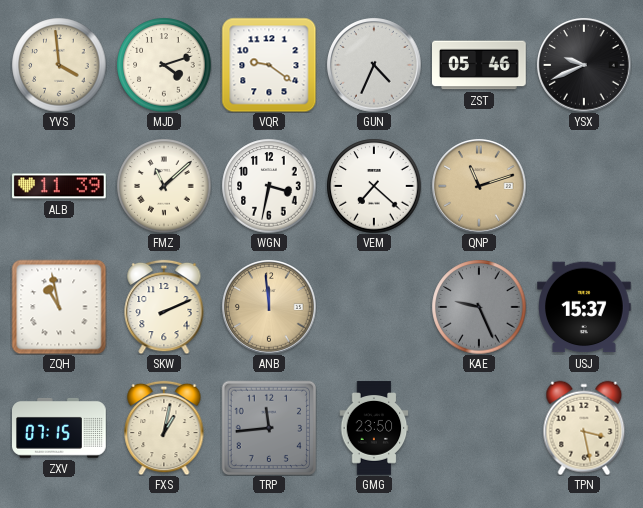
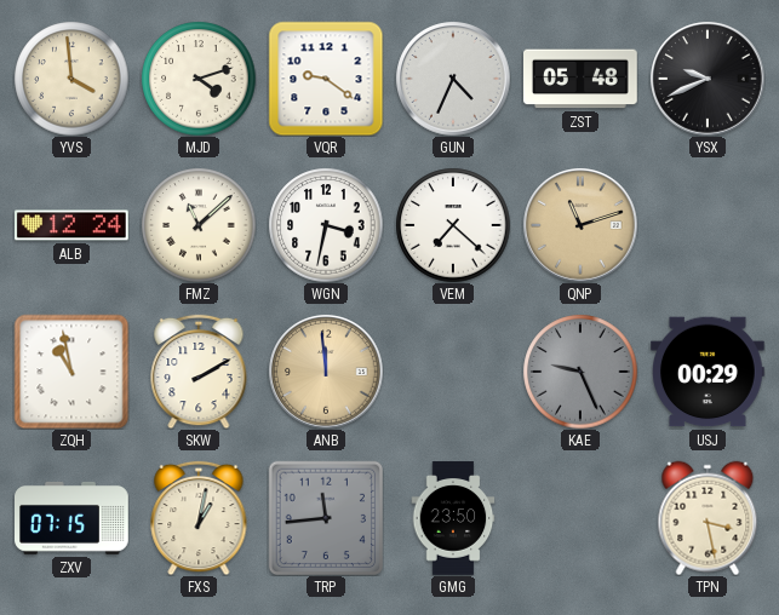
ZST: 05:46 -> 05:48
ALB: 11:39 -> 12:24
SKW: 2:11 -> 2:10
USJ: 15:37 -> 00:29
